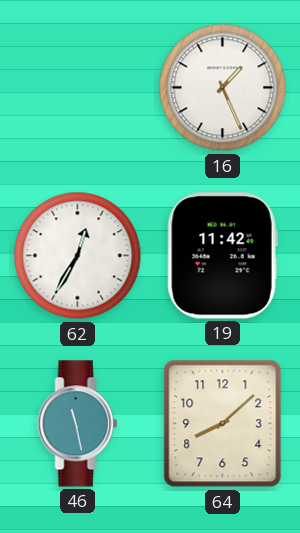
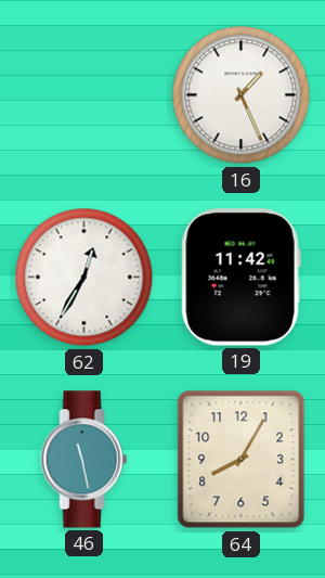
64: 8:08 -> 8:05
